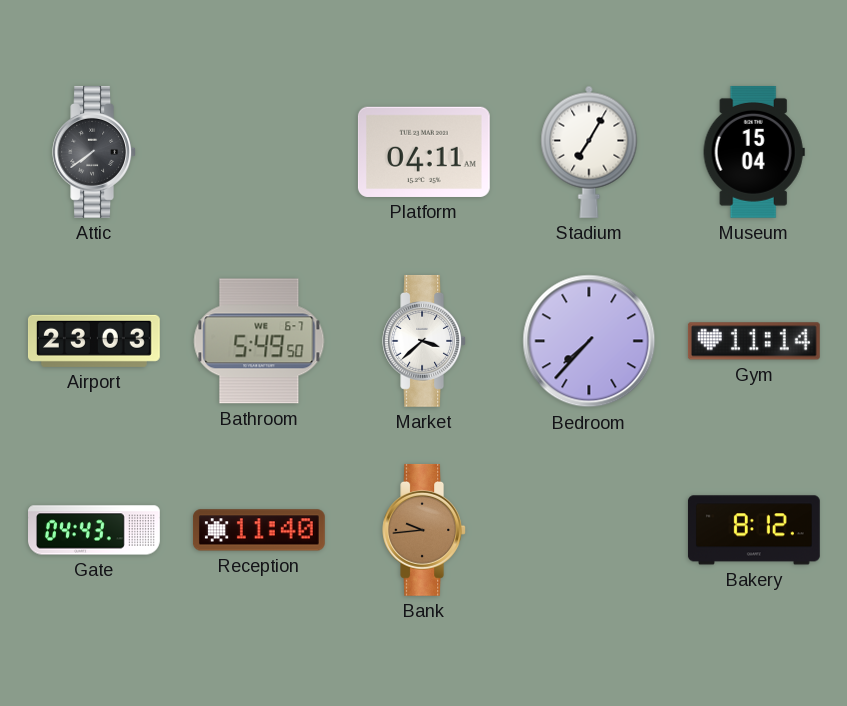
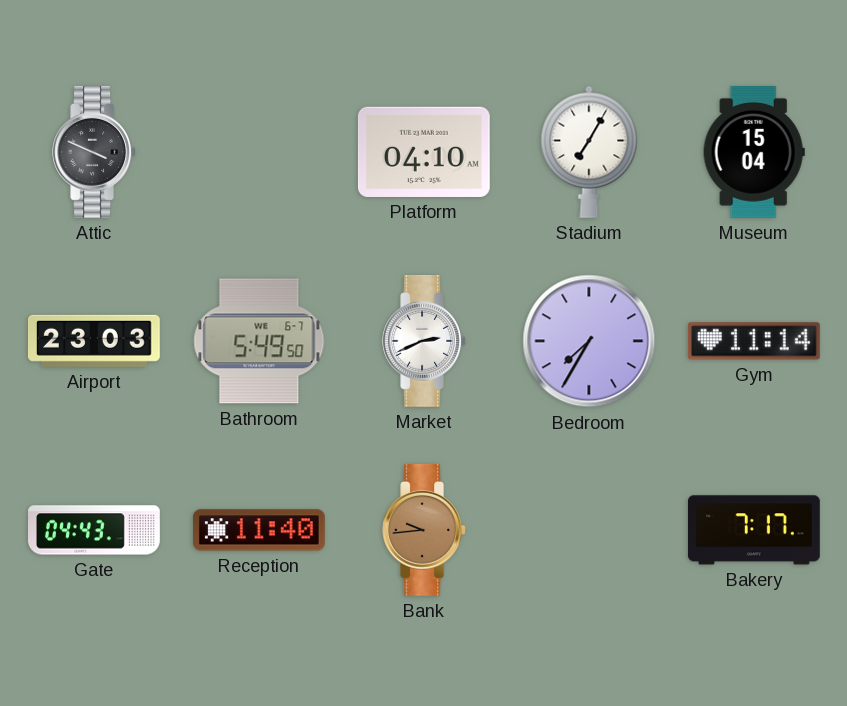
Attic: 7:39 -> 3:49
Platform: 04:11 -> 04:10
Market: 3:38 -> 2:41
Bedroom: 7:37 -> 7:35
Bakery: 8:12 -> 7:17
